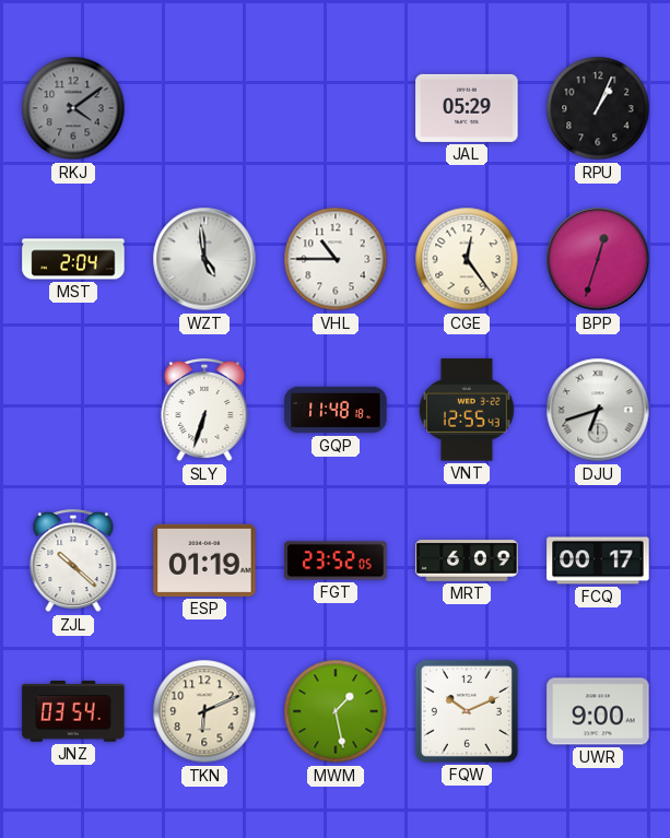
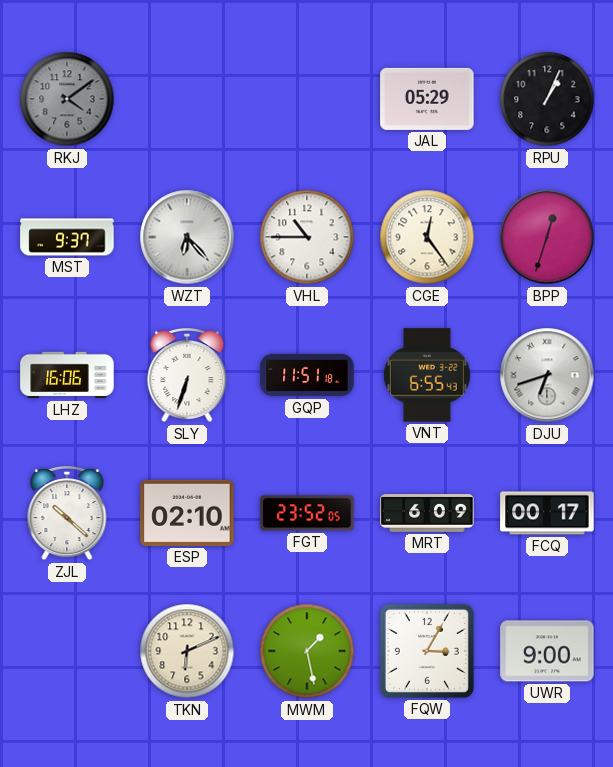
MST: 2:04 -> 9:37
WZT: 4:59 -> 6:23
LHZ: none -> 16:06
GQP: 11:48 -> 11:51
VNT: 12:55 -> 6:55
ESP: 01:19 -> 02:10
JNZ: 03:54 -> none
FQW: 10:11 -> 3:05
